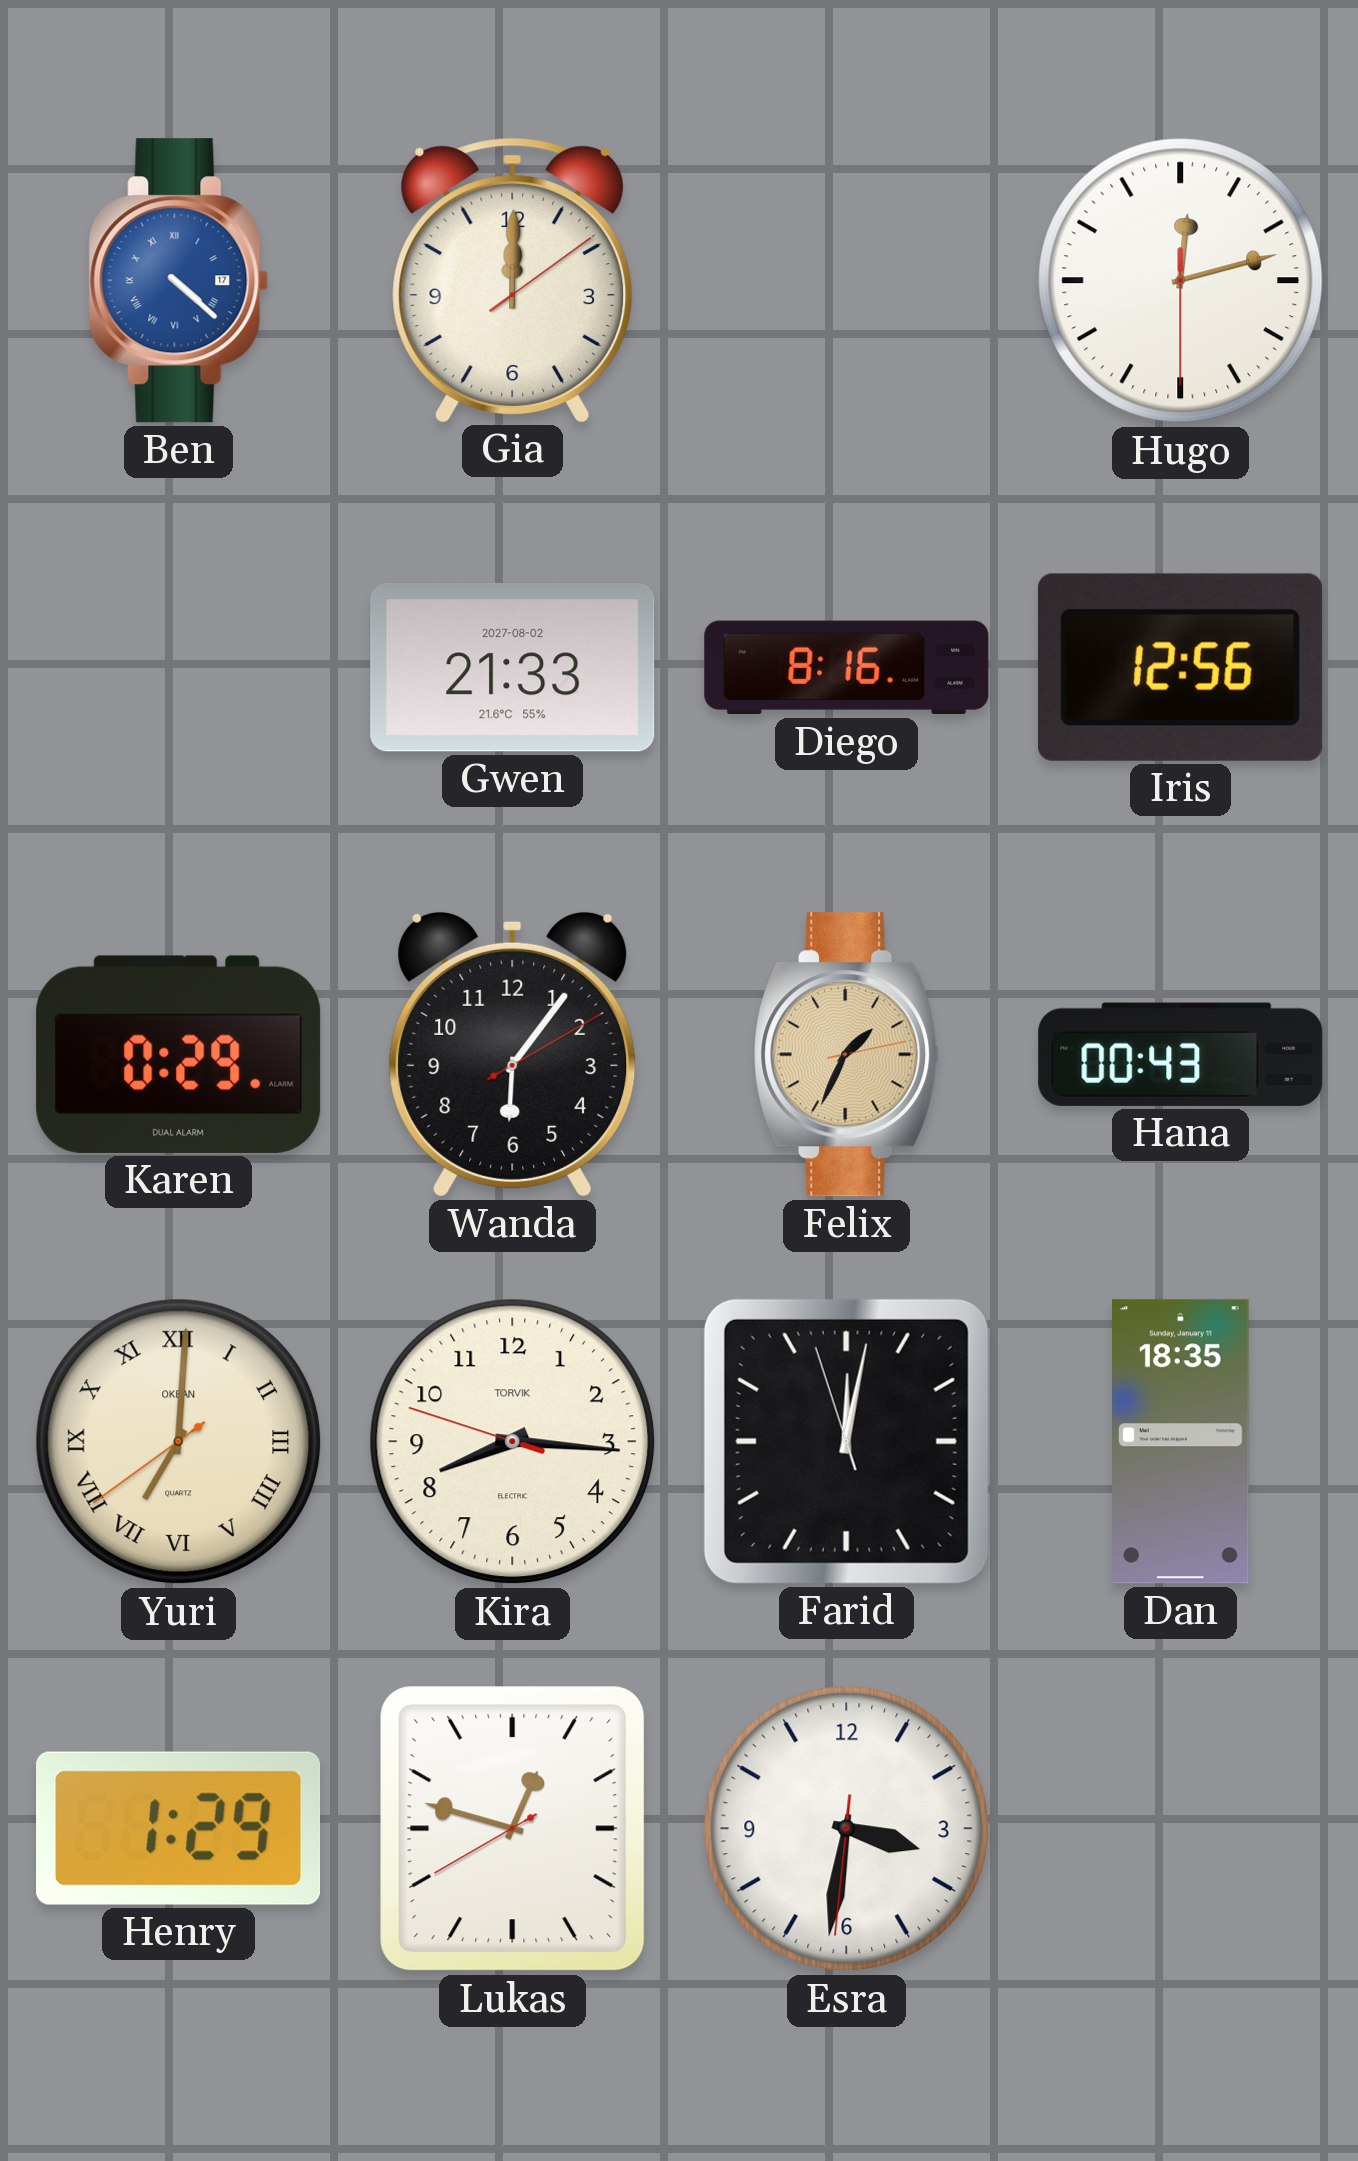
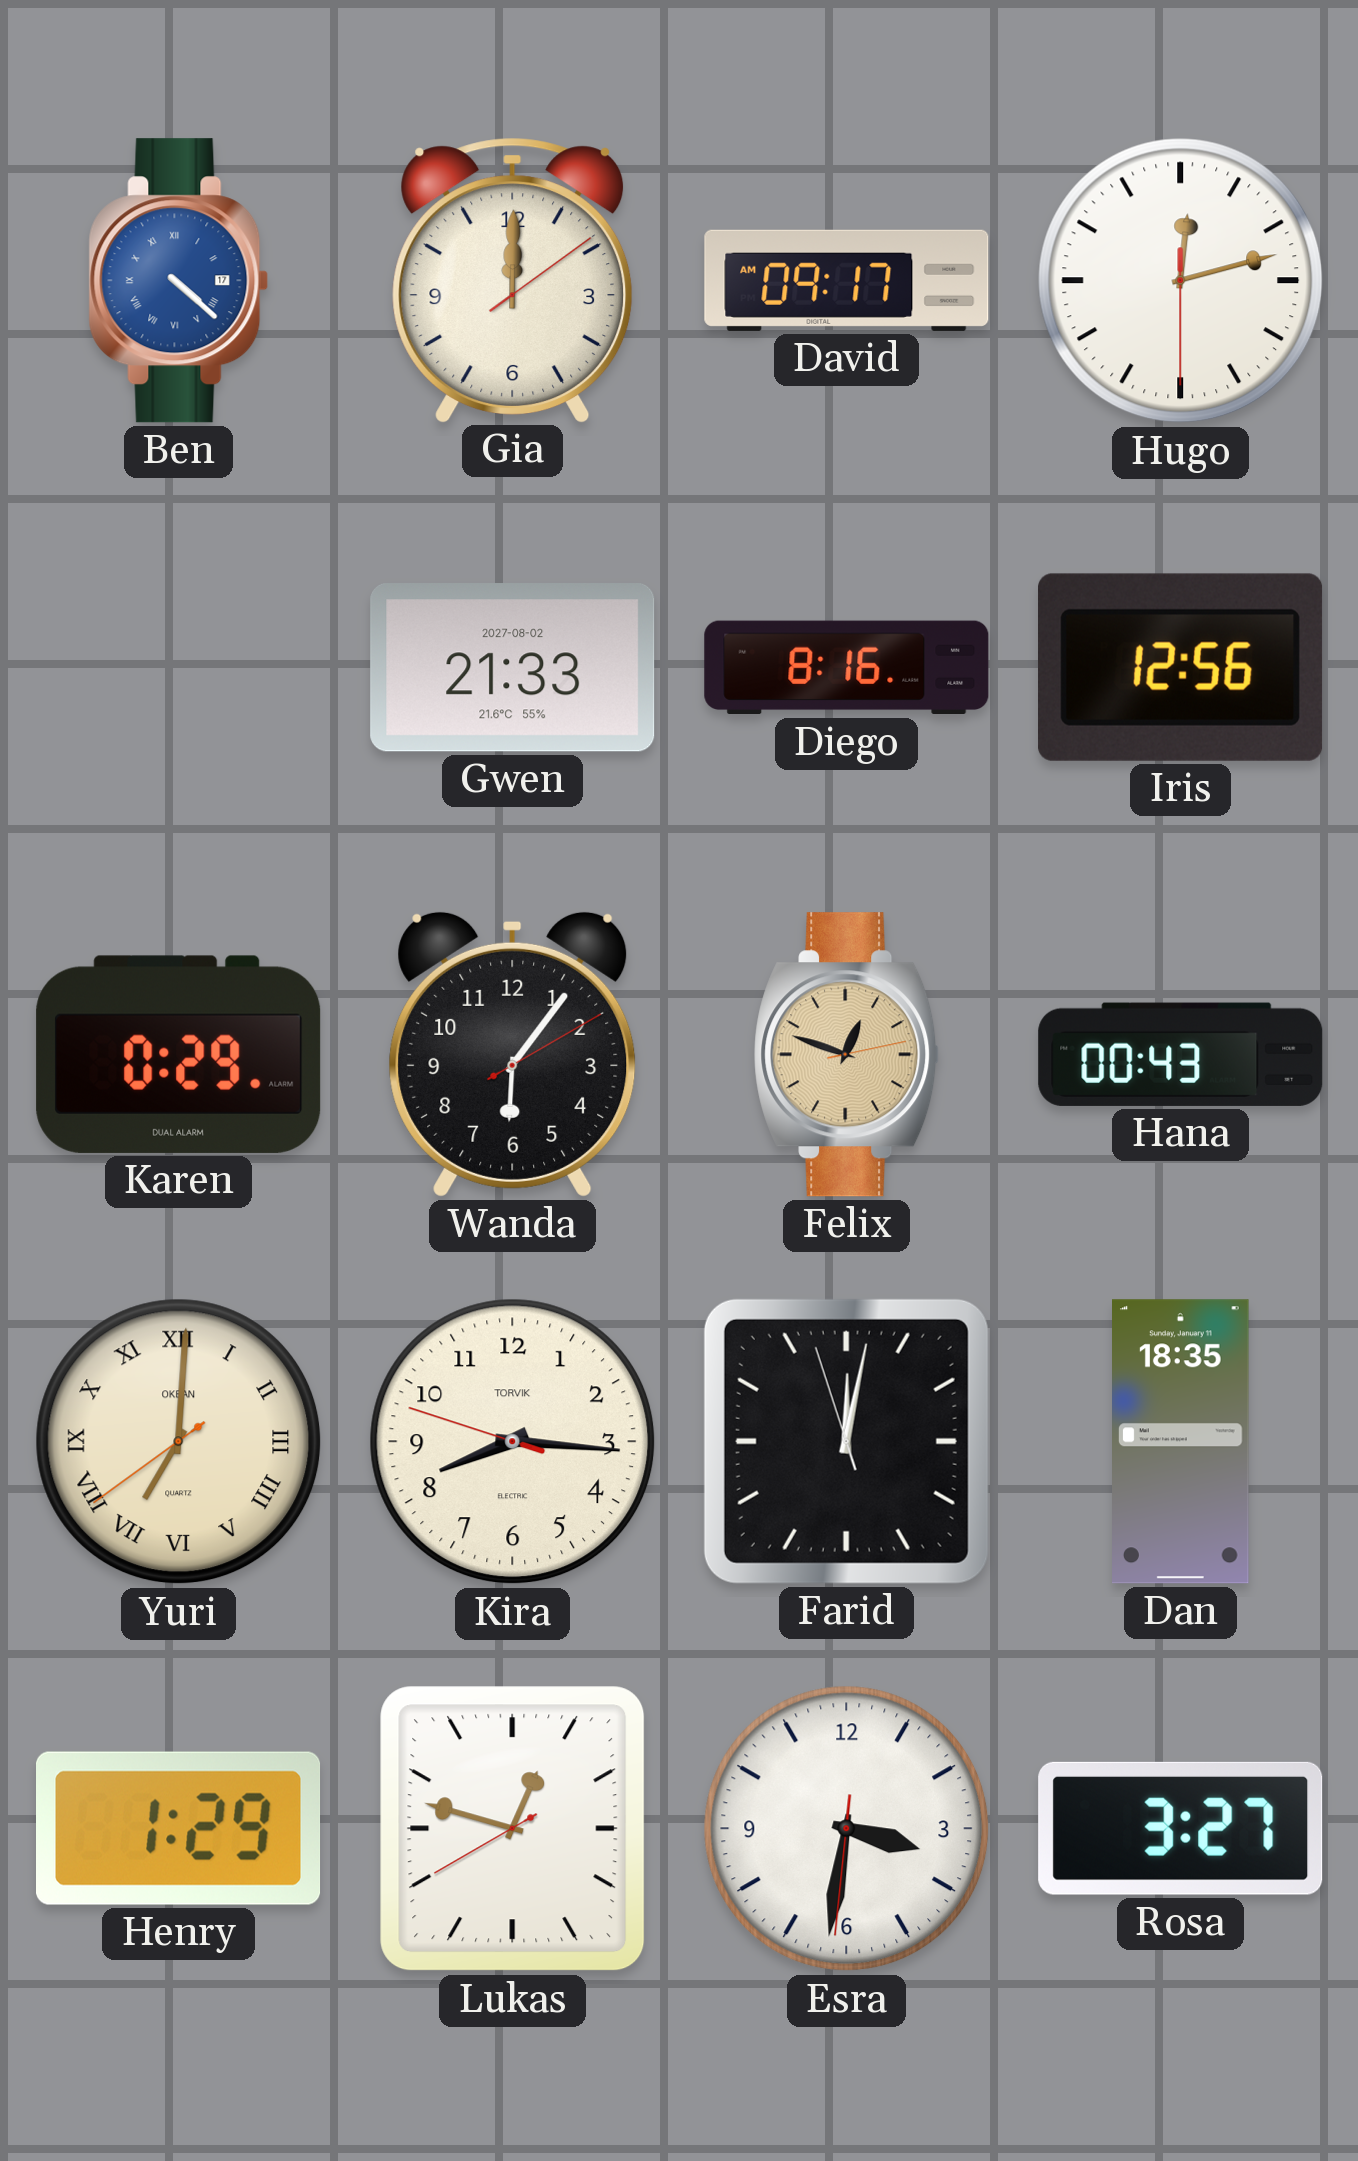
David: none -> 09:17
Felix: 1:34 -> 12:48
Rosa: none -> 3:27
